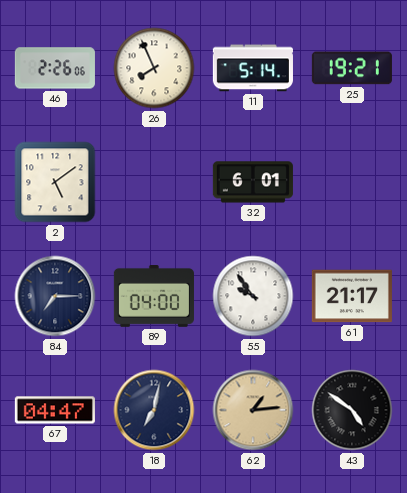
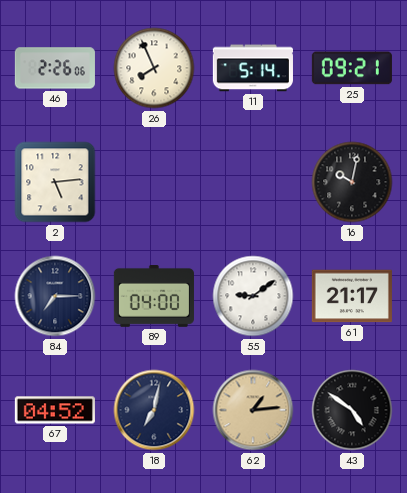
25: 19:21 -> 09:21
2: 5:09 -> 5:14
32: 6:01 -> none
16: none -> 10:02
55: 9:54 -> 9:09
67: 04:47 -> 04:52
